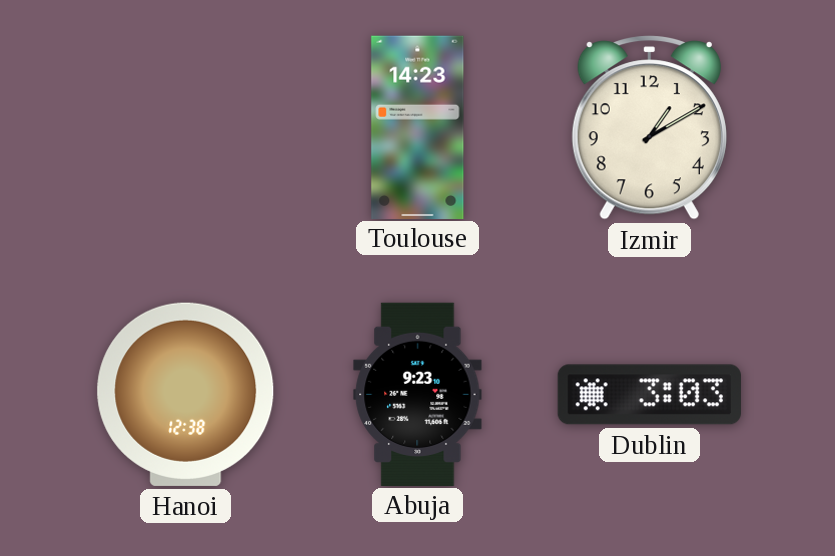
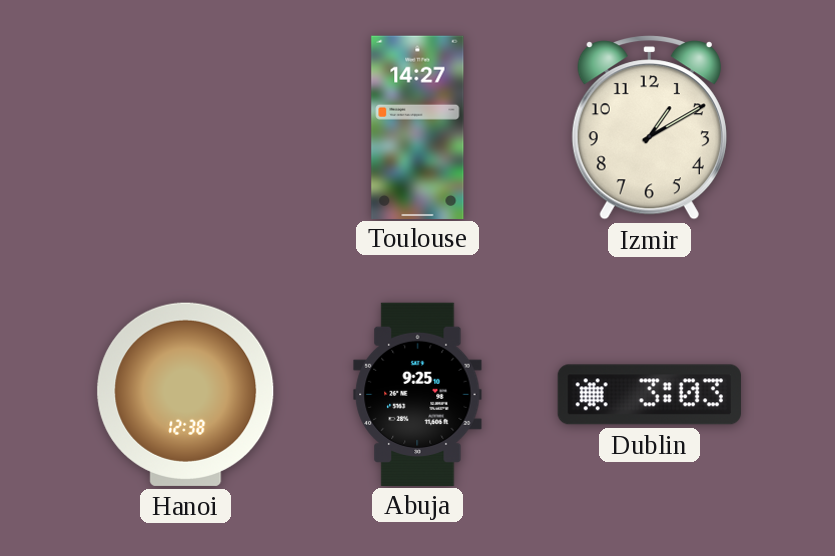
Toulouse: 14:23 -> 14:27
Abuja: 9:23 -> 9:25
